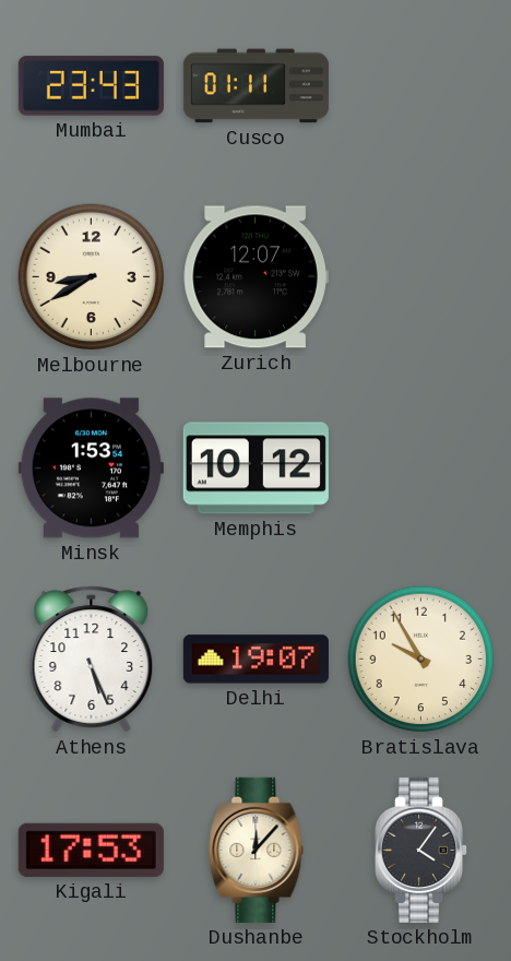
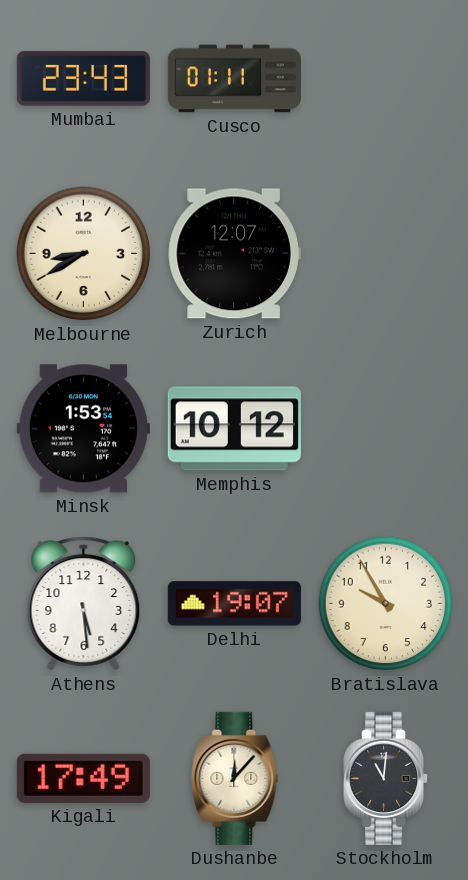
Athens: 5:26 -> 5:29
Kigali: 17:53 -> 17:49
Stockholm: 4:06 -> 11:01
